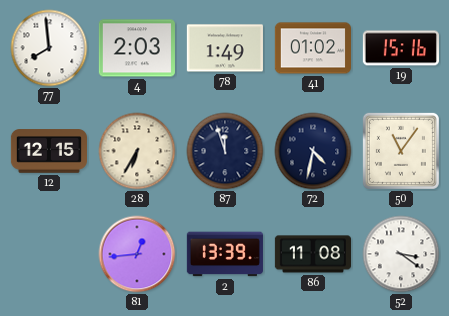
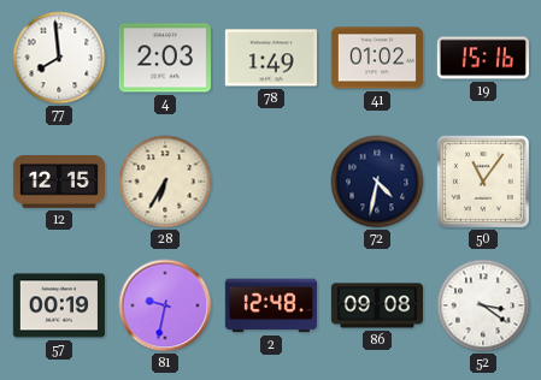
87: 11:57 -> none
57: none -> 00:19
81: 12:44 -> 9:32
2: 13:39 -> 12:48
86: 11:08 -> 09:08
